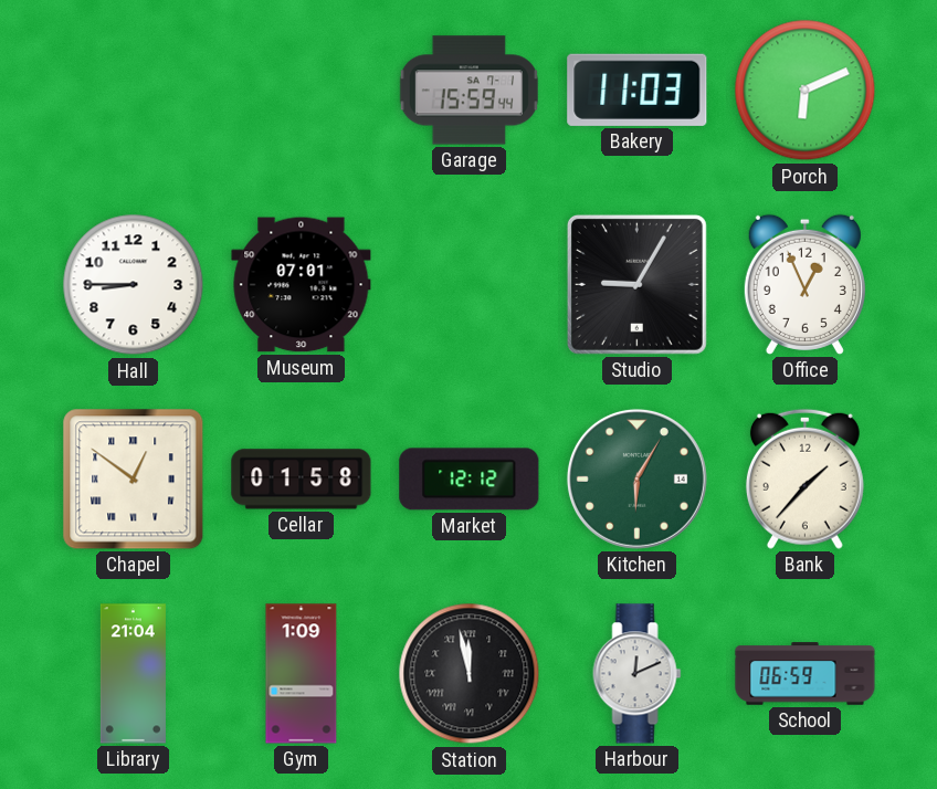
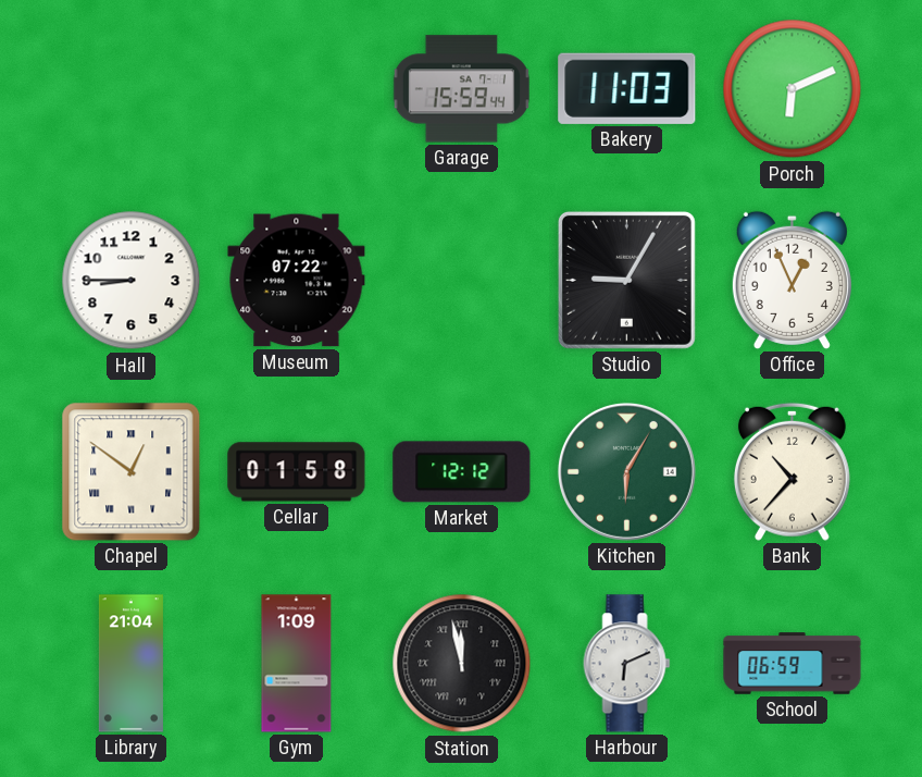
Museum: 07:01 -> 07:22
Bank: 1:37 -> 10:37
Harbour: 12:11 -> 6:11
